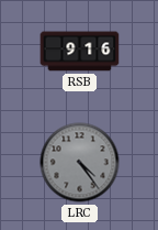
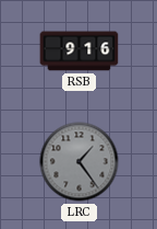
LRC: 4:24 -> 1:24
